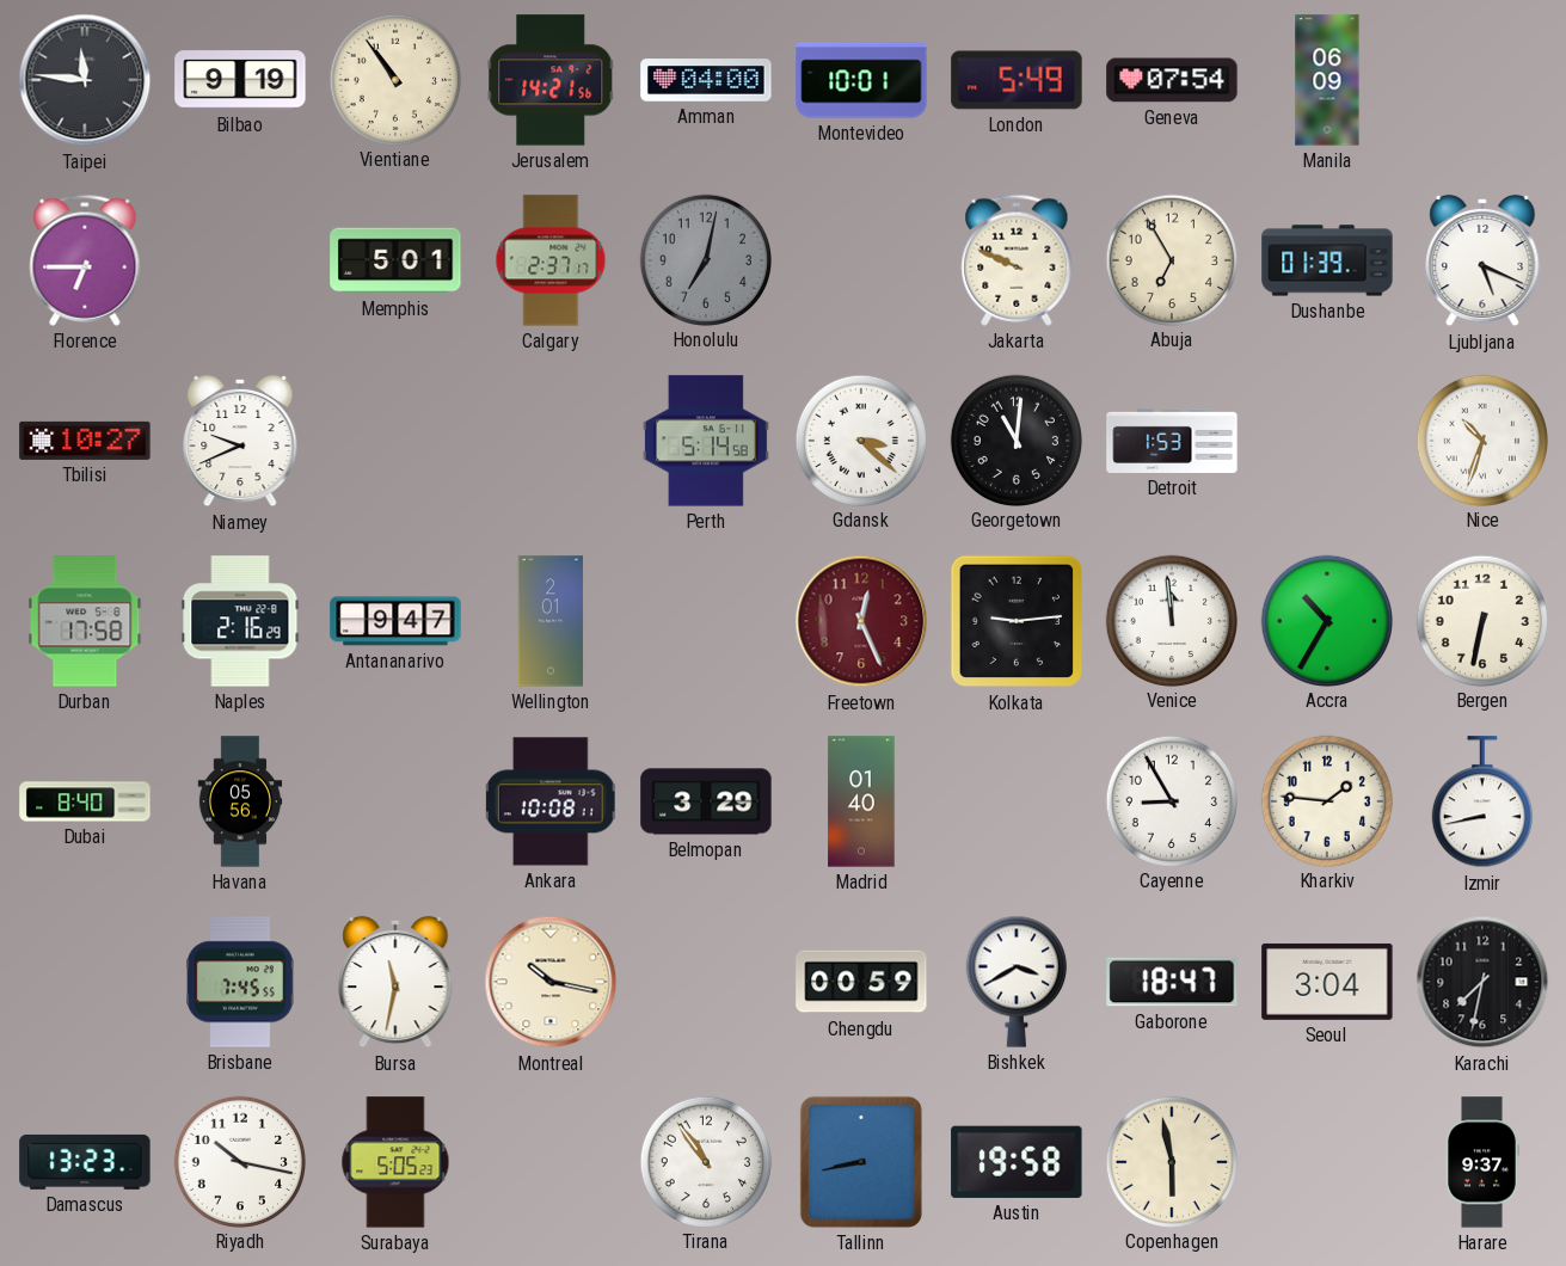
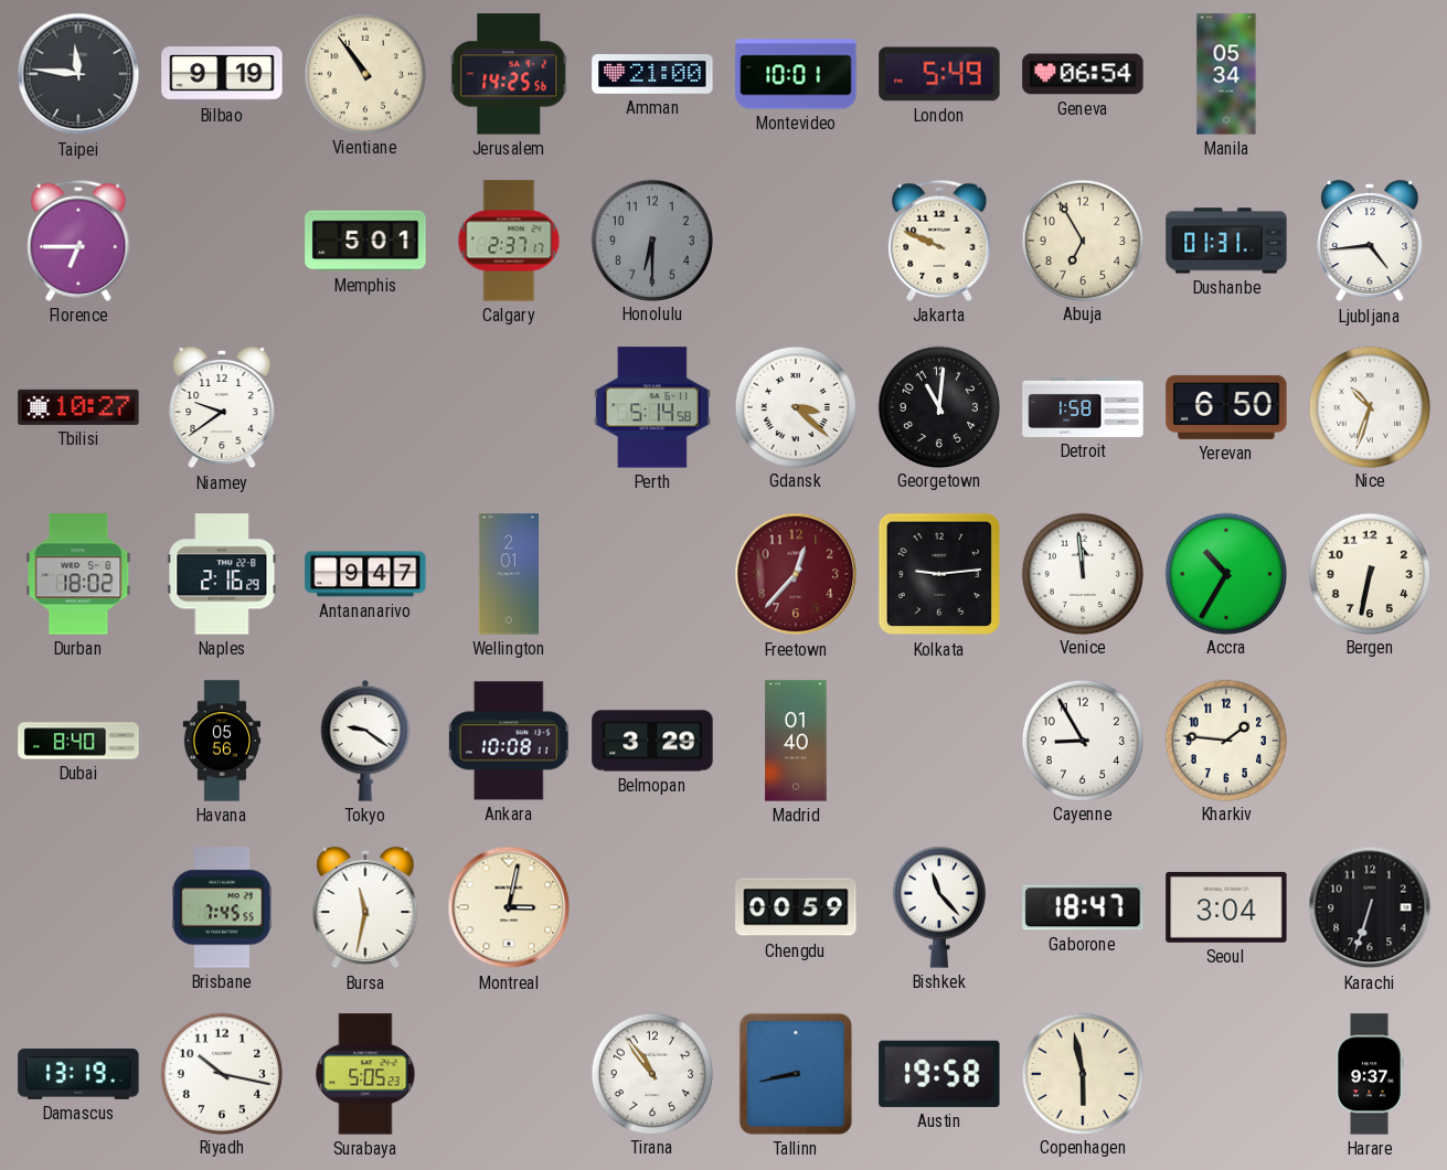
Jerusalem: 14:21 -> 14:25
Amman: 04:00 -> 21:00
Geneva: 07:54 -> 06:54
Manila: 06:09 -> 05:34
Honolulu: 7:02 -> 6:30
Dushanbe: 01:39 -> 01:31
Ljubljana: 5:19 -> 4:44
Niamey: 9:41 -> 9:39
Detroit: 1:53 -> 1:58
Yerevan: none -> 6:50
Durban: 17:58 -> 18:02
Freetown: 12:26 -> 12:37
Tokyo: none -> 9:21
Izmir: 8:43 -> none
Montreal: 10:17 -> 3:02
Bishkek: 3:40 -> 11:23
Karachi: 7:32 -> 6:33
Damascus: 13:23 -> 13:19
